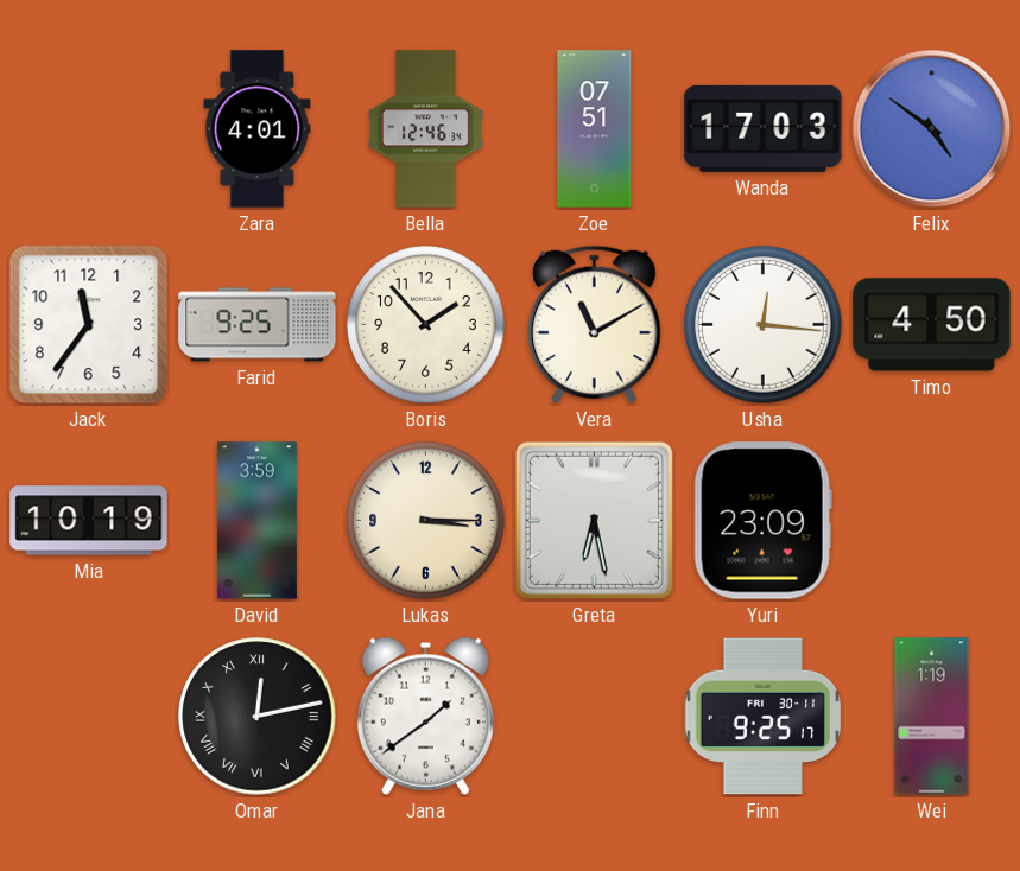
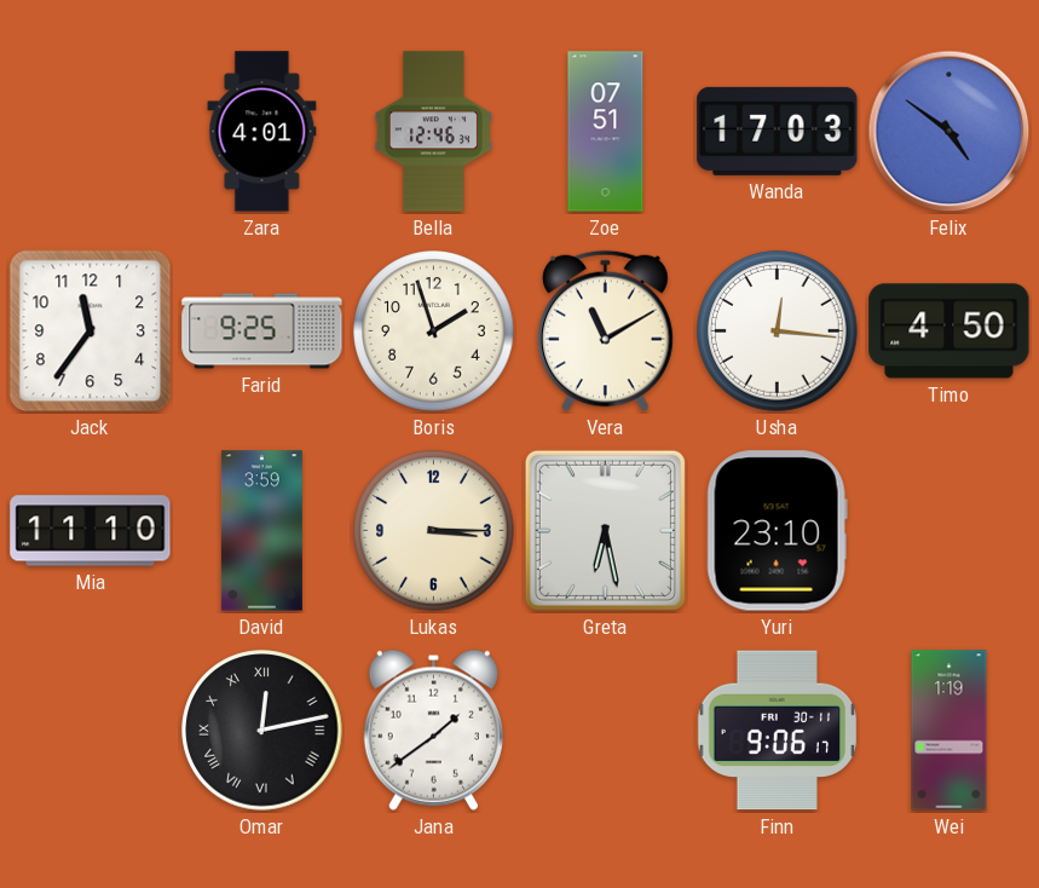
Boris: 1:53 -> 1:57
Mia: 10:19 -> 11:10
Yuri: 23:09 -> 23:10
Finn: 9:25 -> 9:06
